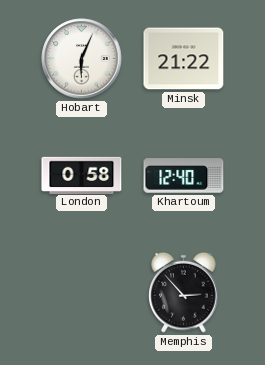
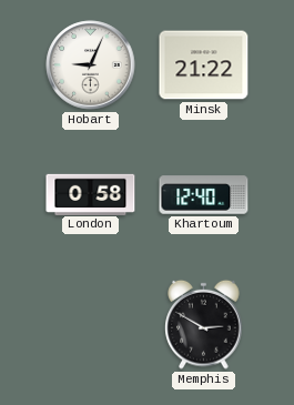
Hobart: 6:04 -> 9:04
Memphis: 2:53 -> 2:50
